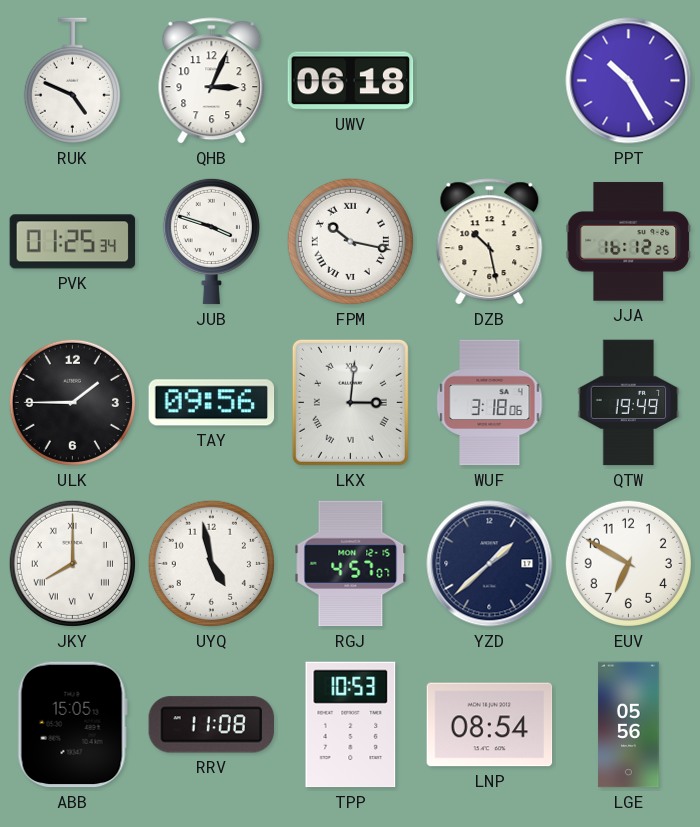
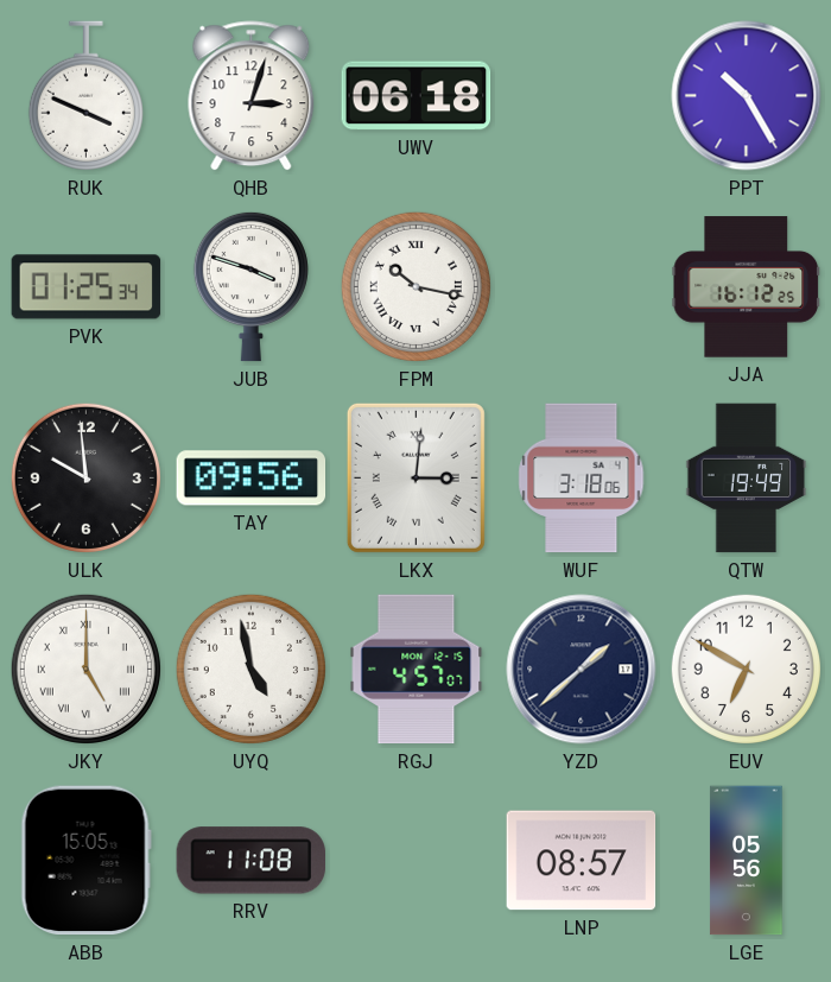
RUK: 4:49 -> 3:49
QHB: 3:04 -> 3:03
DZB: 10:28 -> none
ULK: 1:45 -> 9:59
JKY: 8:00 -> 5:00
TPP: 10:53 -> none
LNP: 08:54 -> 08:57
